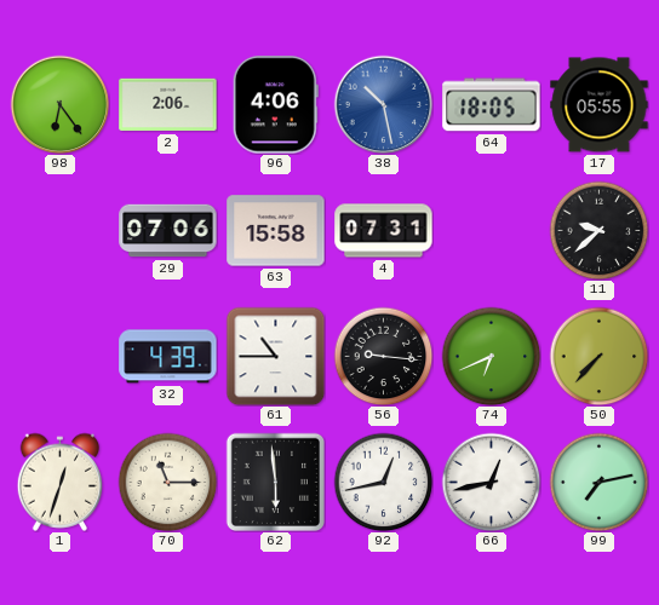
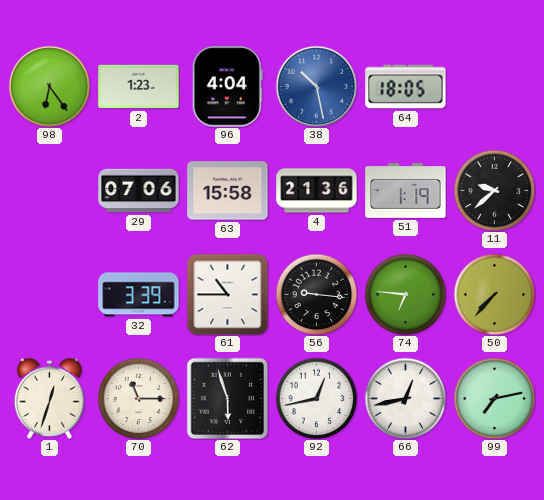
2: 2:06 -> 1:23
96: 4:06 -> 4:04
17: 05:55 -> none
4: 07:31 -> 21:36
51: none -> 1:19
32: 4:39 -> 3:39
74: 6:41 -> 6:46
62: 5:59 -> 5:57
